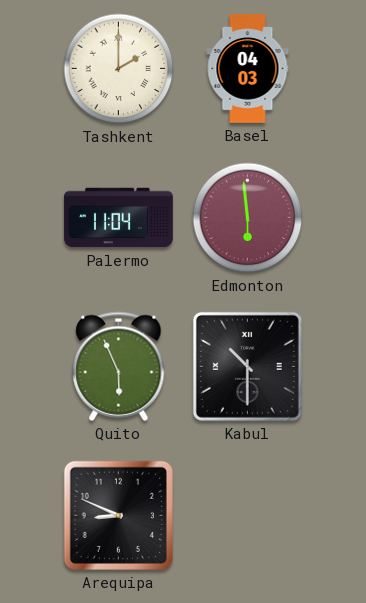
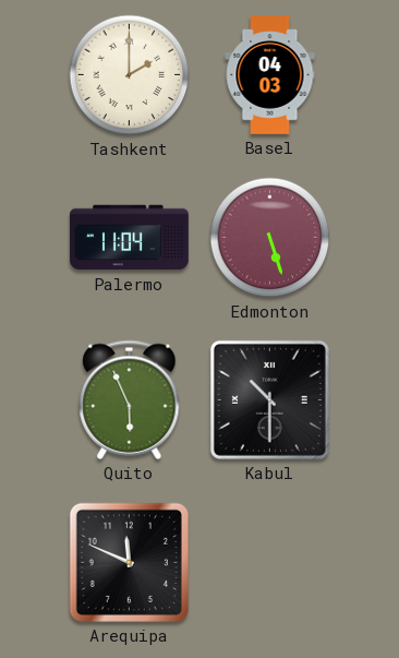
Edmonton: 5:59 -> 5:27
Arequipa: 8:49 -> 11:49
